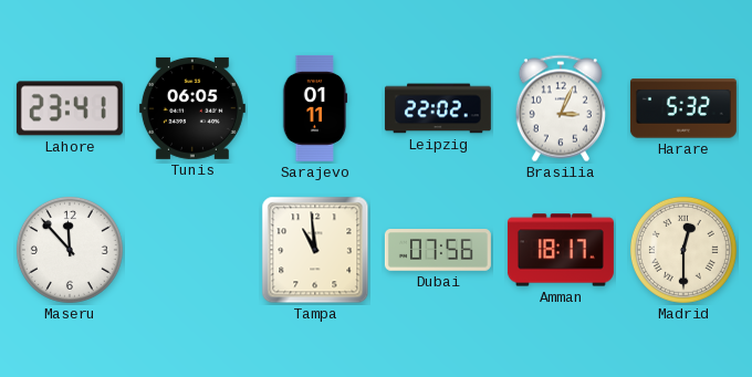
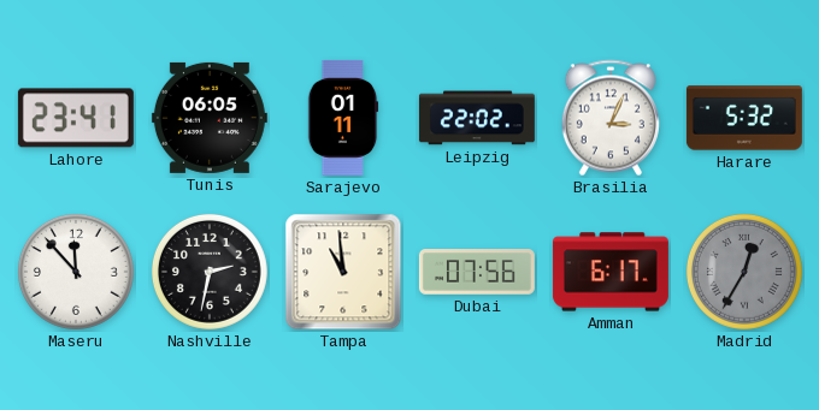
Nashville: none -> 2:32
Amman: 18:17 -> 6:17
Madrid: 12:30 -> 12:35
Madrid dial: cream -> grey
